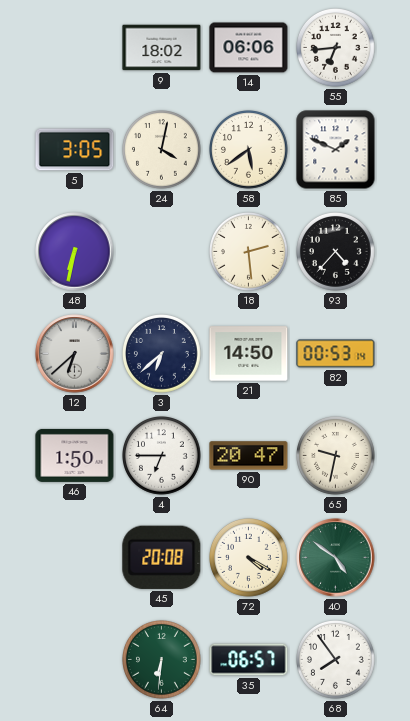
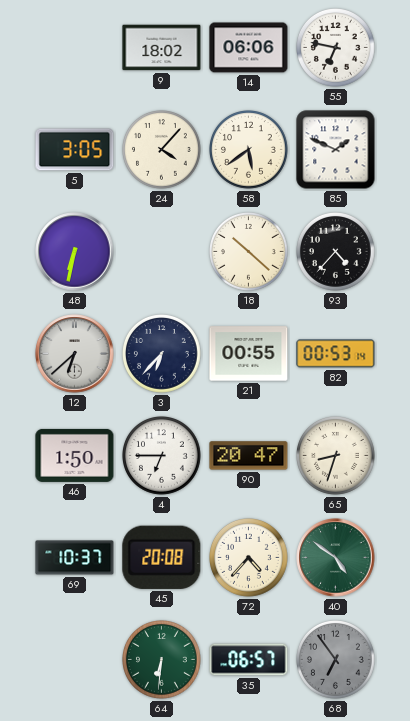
55: 6:44 -> 6:47
24: 4:02 -> 4:07
18: 2:29 -> 10:22
3: 6:38 -> 6:37
21: 14:50 -> 00:55
65: 9:32 -> 8:33
69: none -> 10:37
72: 4:20 -> 4:37
68: 7:54 -> 6:54
68 dial: white -> grey
